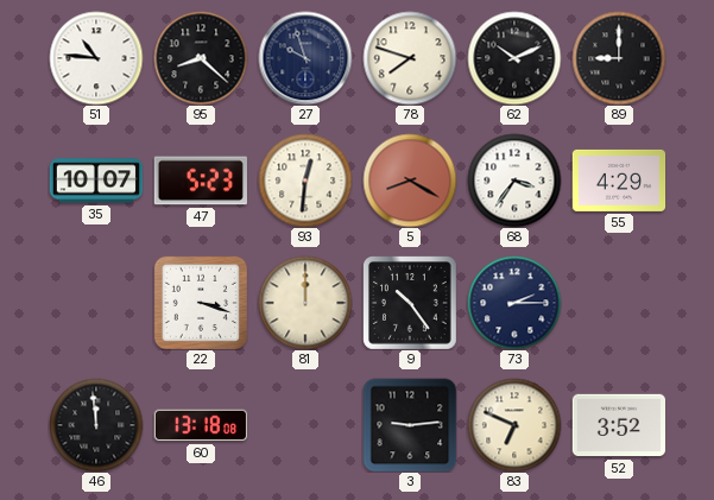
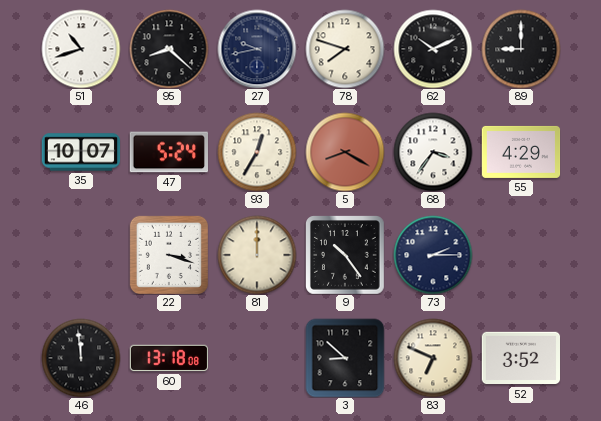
51: 10:46 -> 10:42
27: 9:57 -> 9:43
47: 5:23 -> 5:24
93: 12:31 -> 12:35
3: 9:14 -> 8:52
